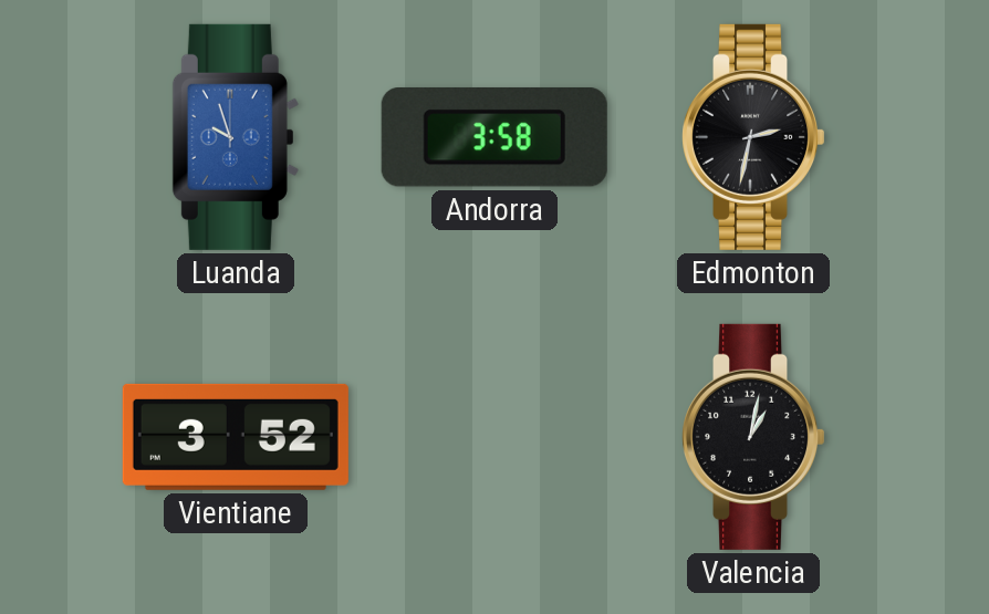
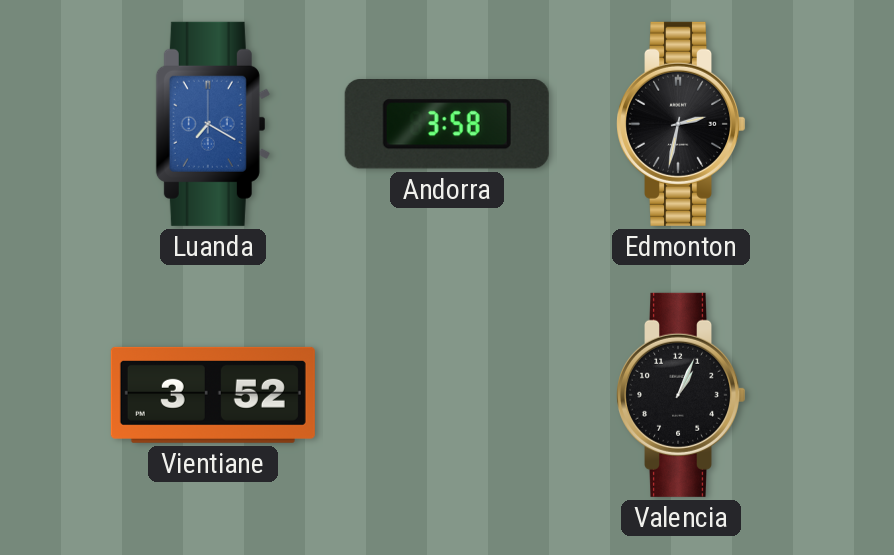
Luanda: 9:57 -> 7:20
Valencia: 1:02 -> 1:04
